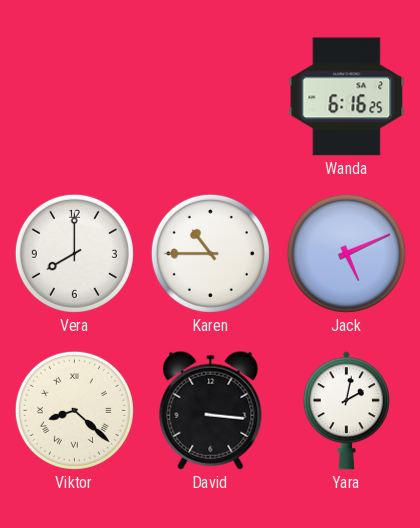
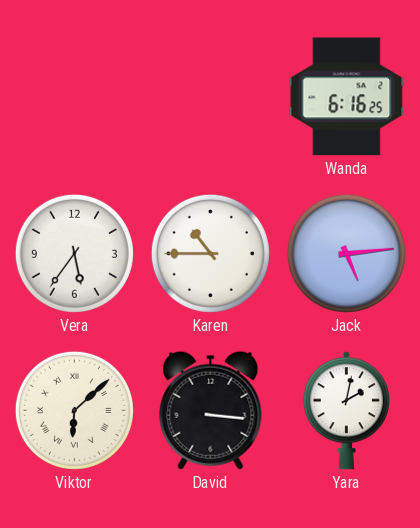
Vera: 8:00 -> 5:36
Jack: 5:11 -> 5:14
Viktor: 8:22 -> 6:08
